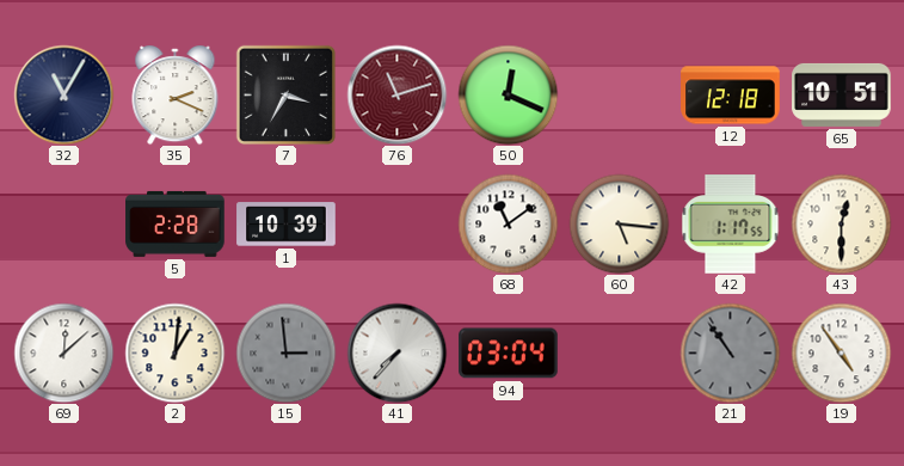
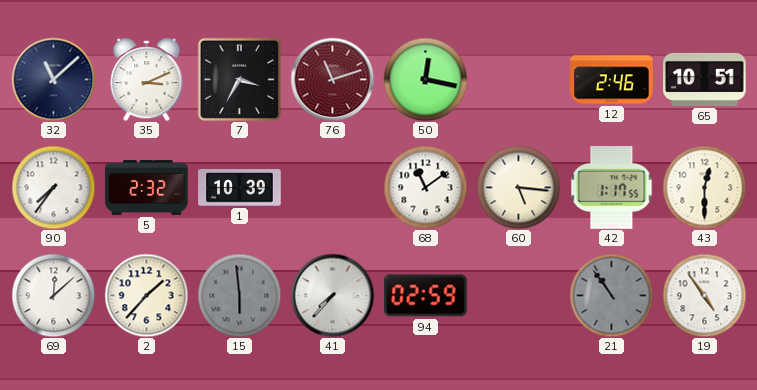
32: 11:05 -> 11:08
35: 2:19 -> 3:11
50: 12:19 -> 12:17
12: 12:18 -> 2:46
90: none -> 7:36
5: 2:28 -> 2:32
2: 1:01 -> 1:37
15: 2:59 -> 5:59
94: 03:04 -> 02:59
